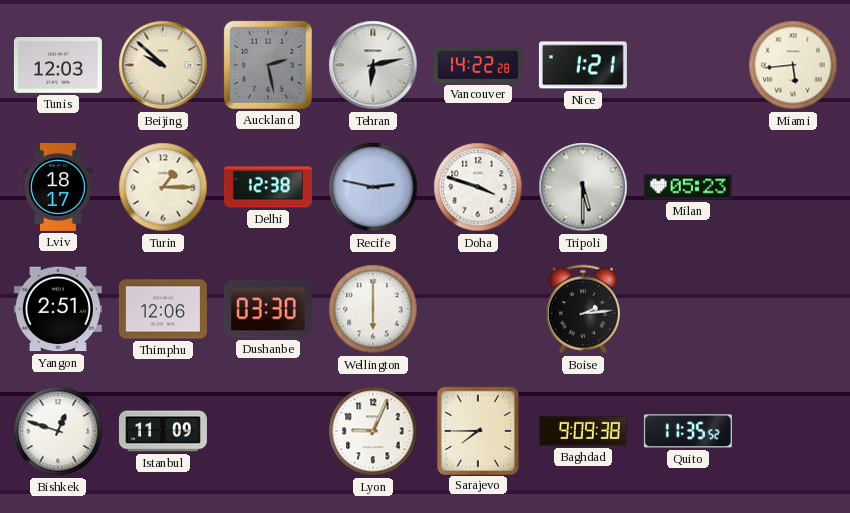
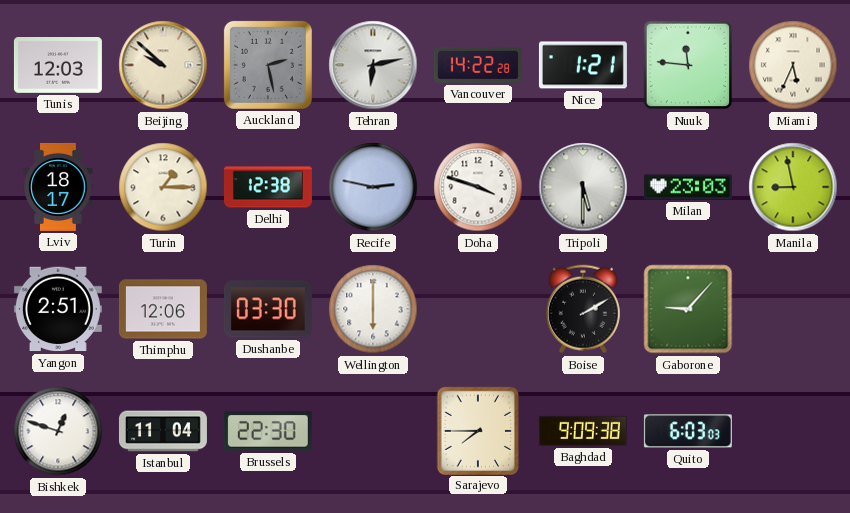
Nuuk: none -> 11:46
Miami: 5:44 -> 5:34
Milan: 05:23 -> 23:03
Manila: none -> 8:58
Boise: 2:14 -> 2:10
Gaborone: none -> 9:07
Istanbul: 11:09 -> 11:04
Brussels: none -> 22:30
Lyon: 9:04 -> none
Quito: 11:35 -> 6:03
